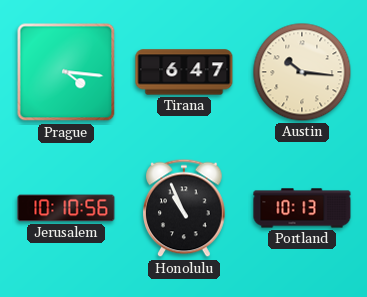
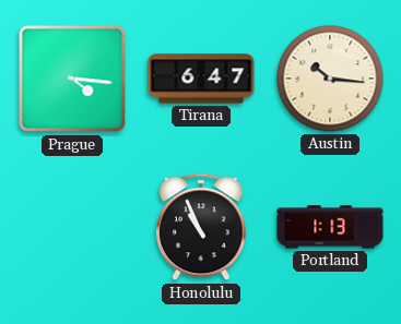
Jerusalem: 10:10 -> none
Portland: 10:13 -> 1:13
